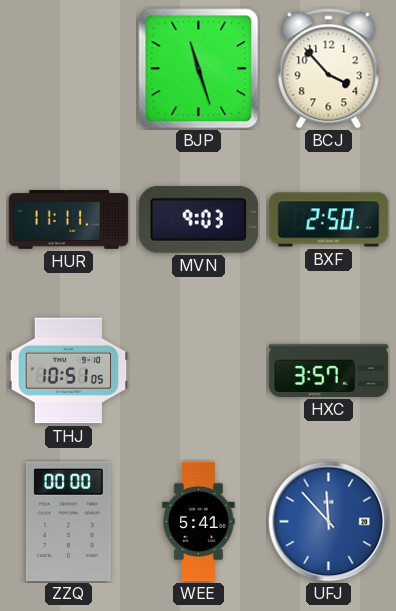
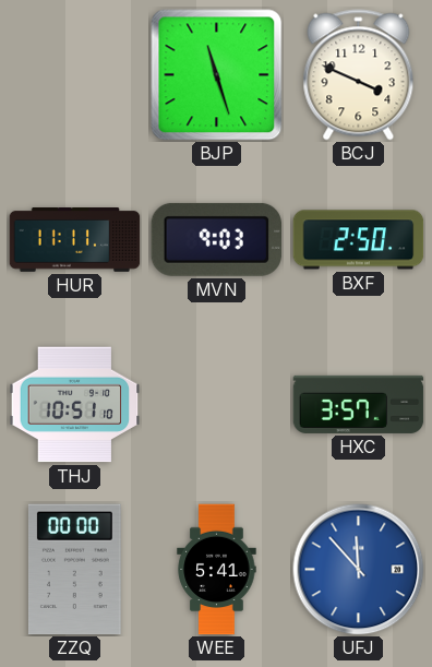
BCJ: 3:53 -> 3:49
THJ: 10:51:05 -> 10:51:10
